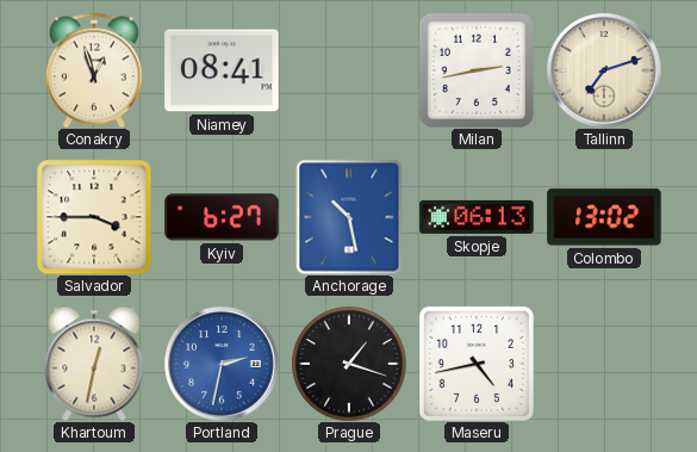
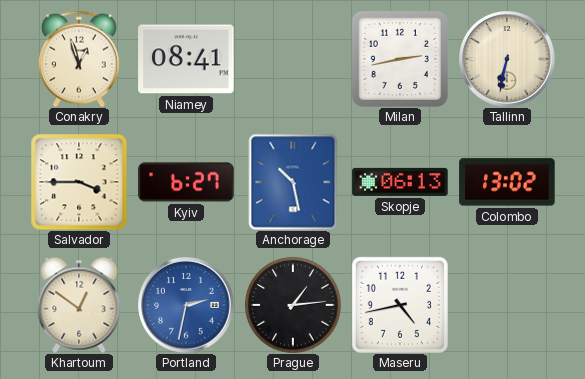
Tallinn: 7:12 -> 6:32
Khartoum: 12:32 -> 12:51
Prague: 1:18 -> 1:14
